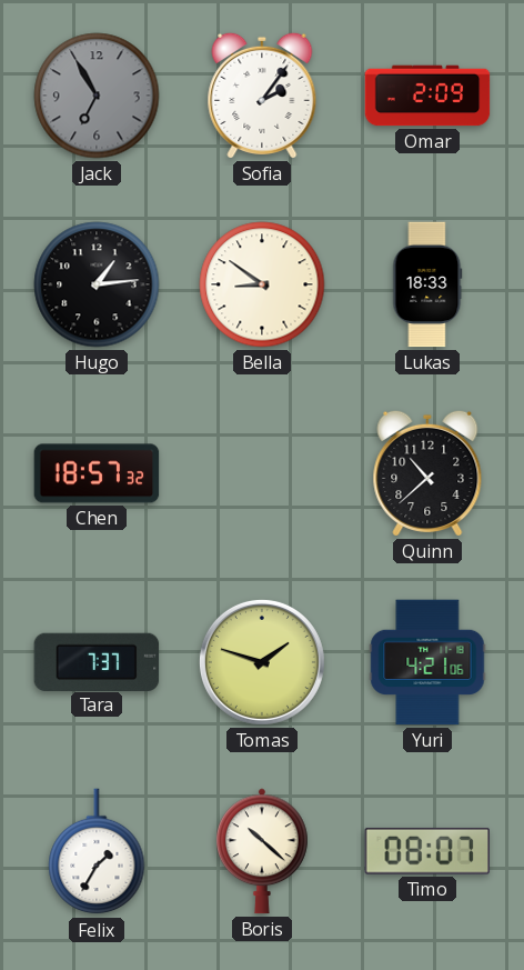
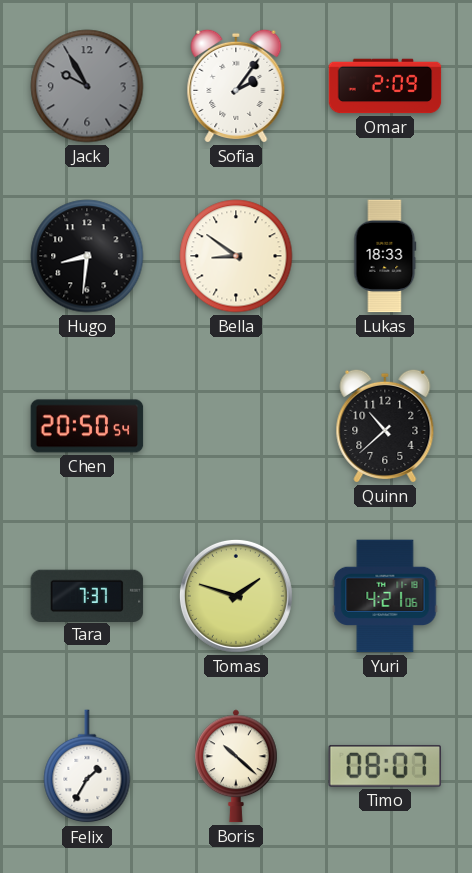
Jack: 6:55 -> 9:55
Hugo: 1:14 -> 8:31
Chen: 18:57 -> 20:50
